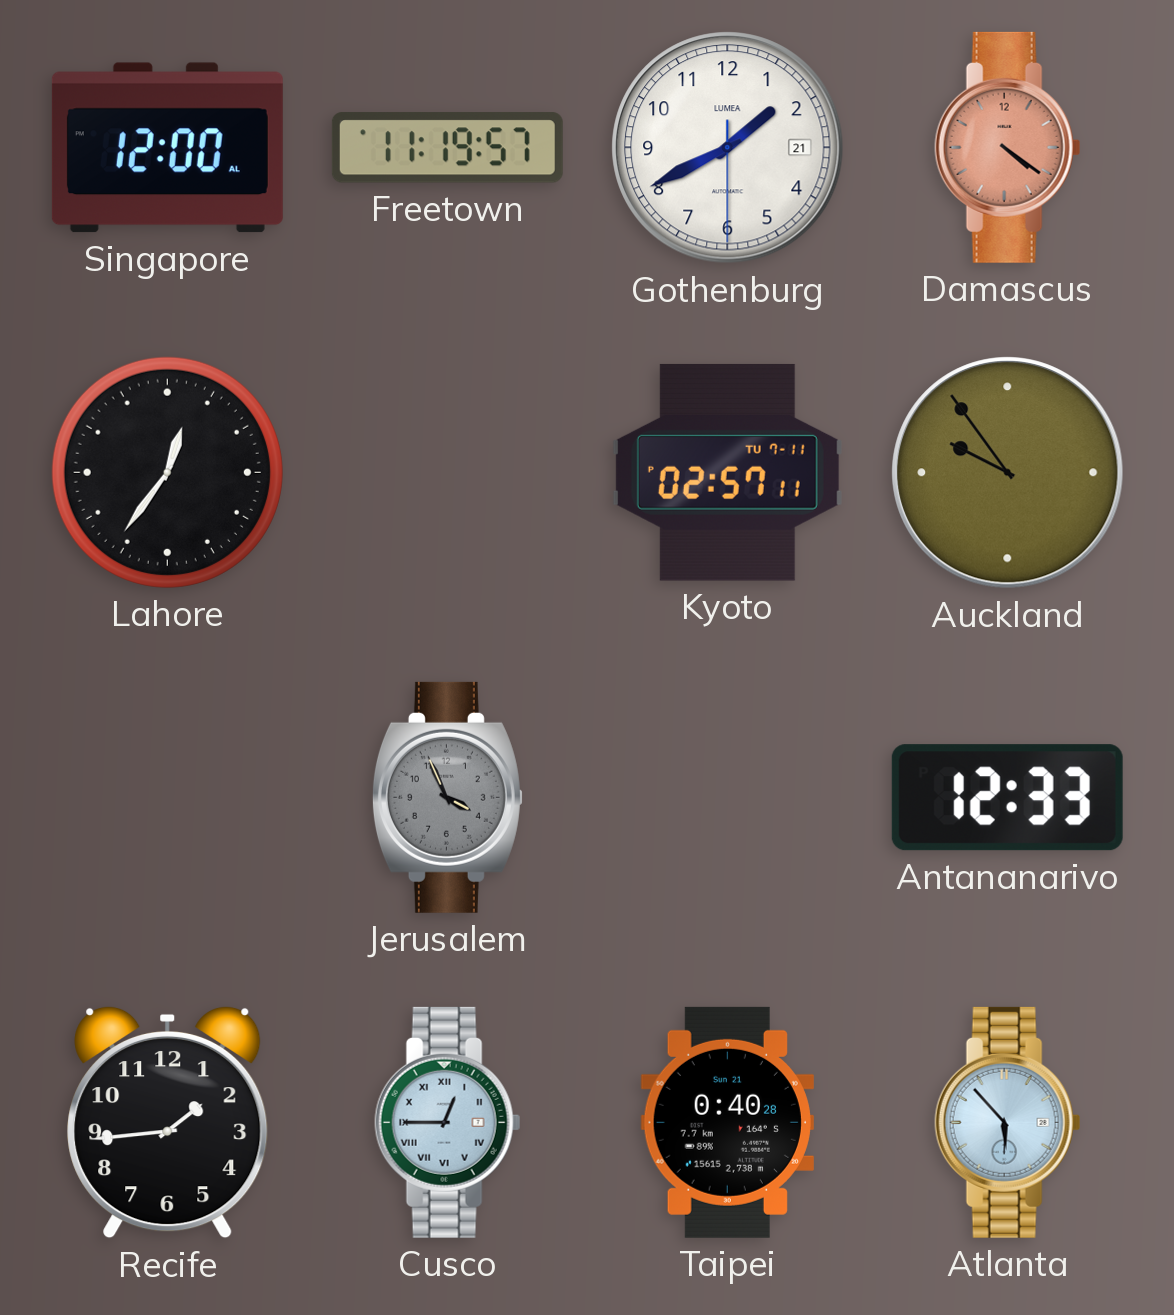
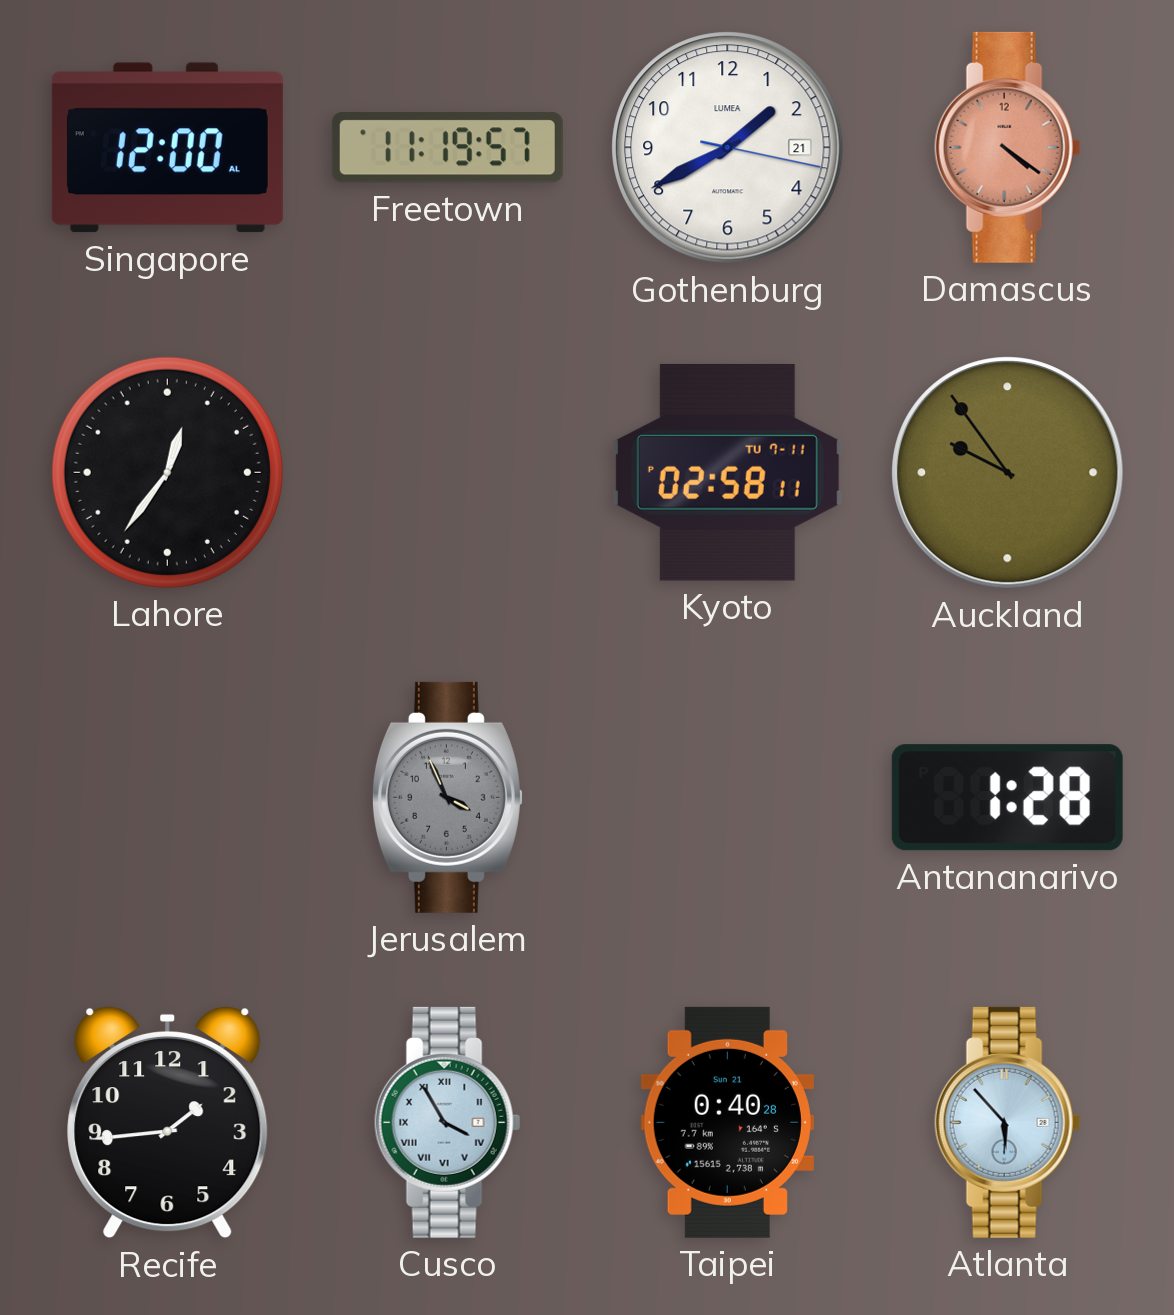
Gothenburg: 1:40:30 -> 1:40:17
Kyoto: 02:57 -> 02:58
Antananarivo: 12:33 -> 1:28
Cusco: 12:45 -> 3:55
